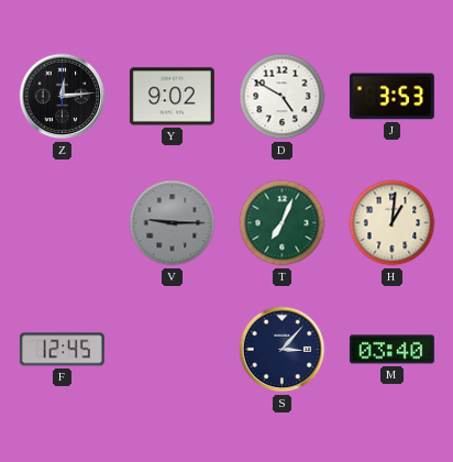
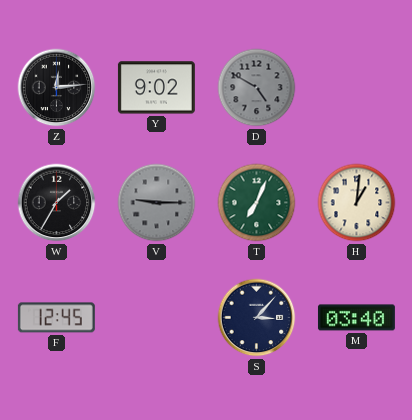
D dial: white -> grey
J: 3:53 -> none
W: none -> 1:35
